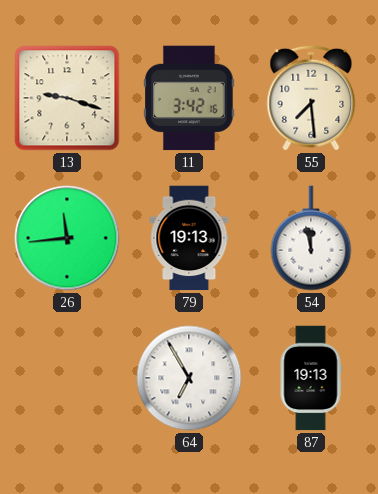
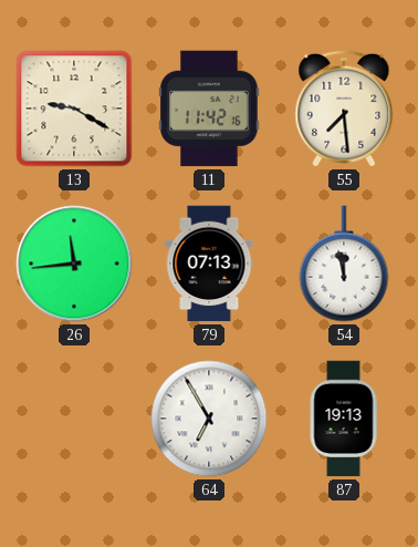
13: 9:18 -> 9:20
11: 3:42 -> 11:42
79: 19:13 -> 07:13
